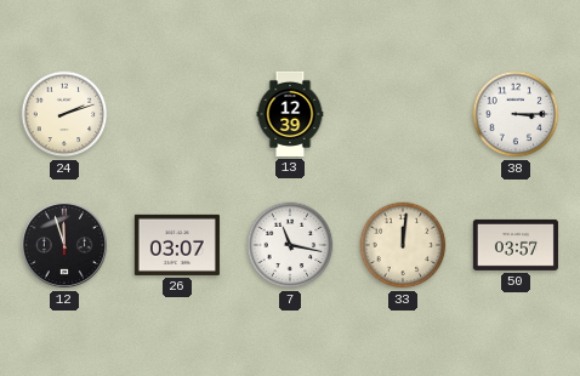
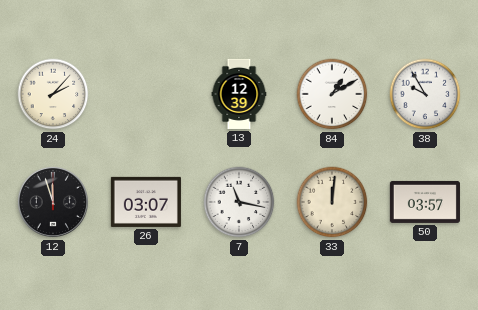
24: 2:12 -> 2:07
84: none -> 1:10
38: 3:15 -> 9:55
